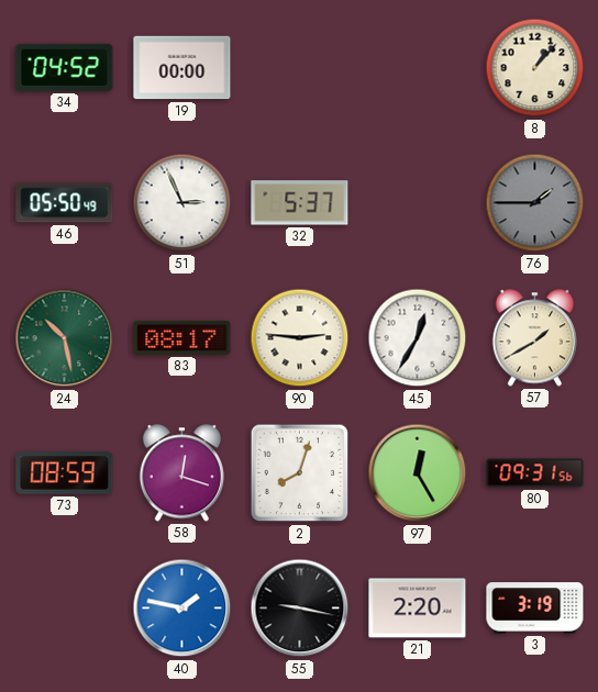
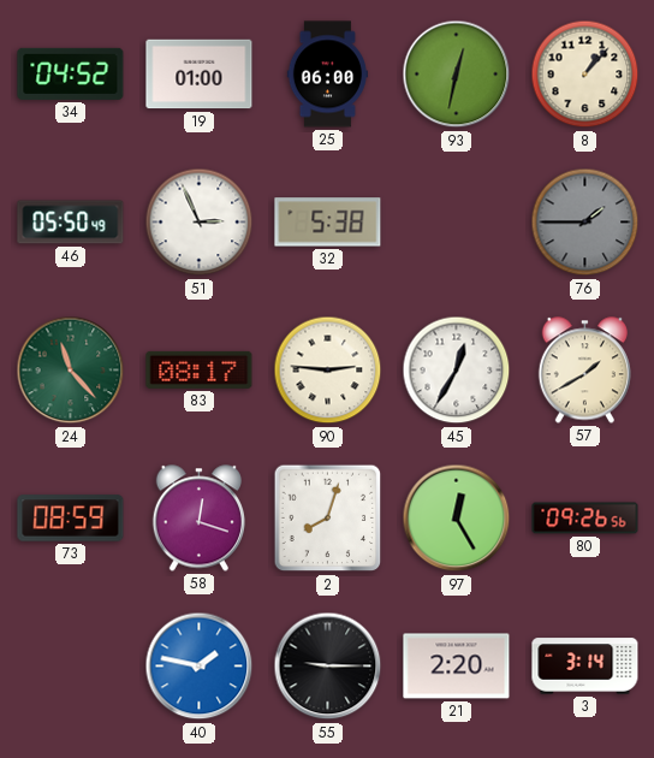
19: 00:00 -> 01:00
25: none -> 06:00
93: none -> 12:32
32: 5:37 -> 5:38
24: 10:28 -> 11:23
80: 09:31 -> 09:26
55: 9:17 -> 9:15
3: 3:19 -> 3:14
